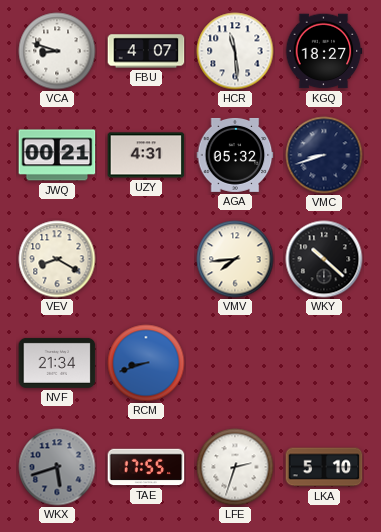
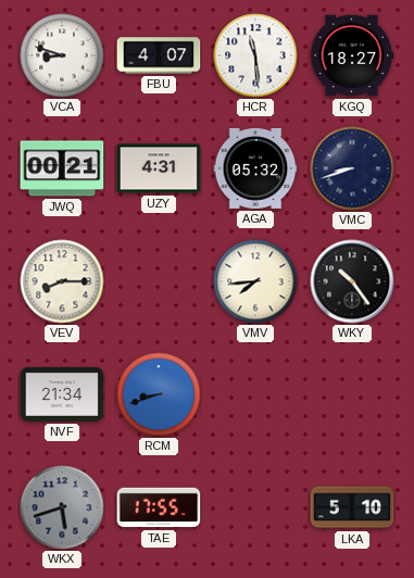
VEV: 8:20 -> 8:15
WKY: 10:22 -> 10:24
LFE: 2:33 -> none
